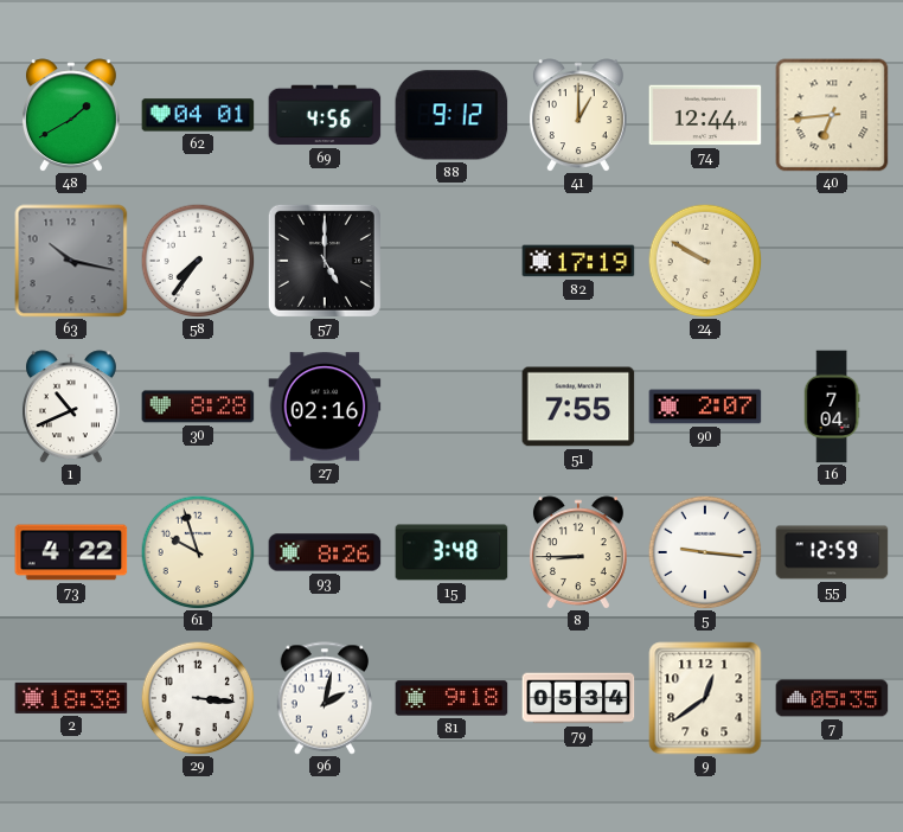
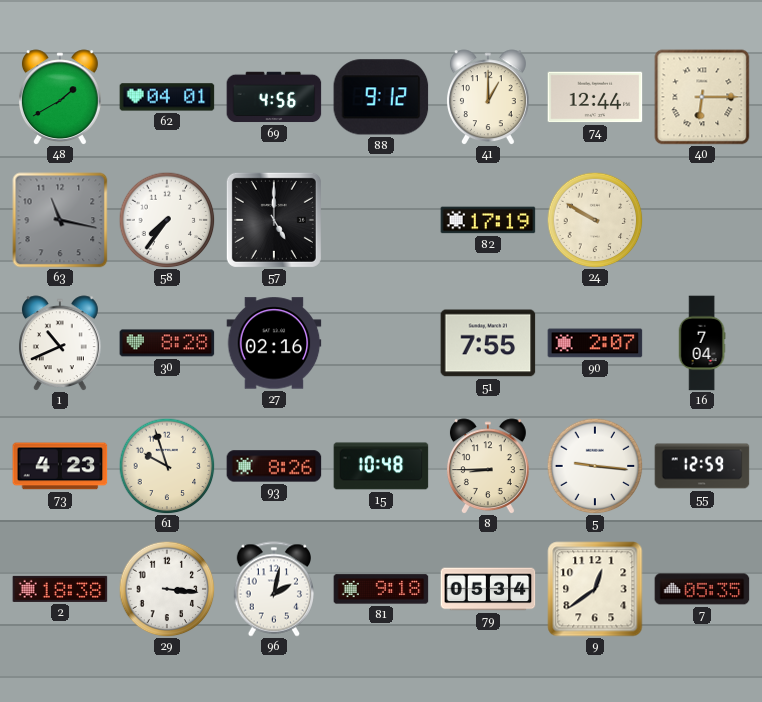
40: 6:44 -> 6:15
63: 10:17 -> 11:17
73: 4:22 -> 4:23
15: 3:48 -> 10:48
